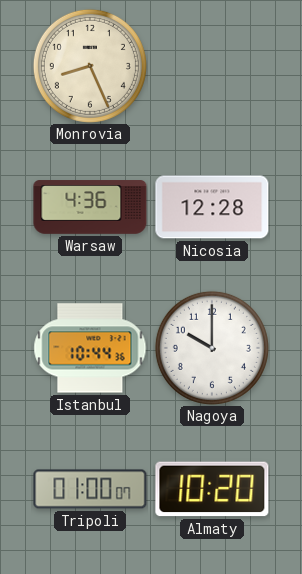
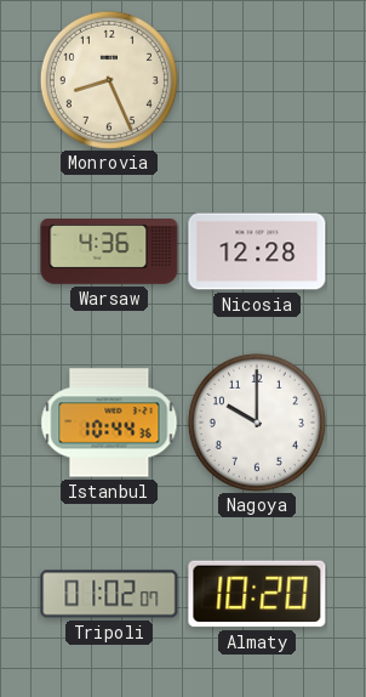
Tripoli: 01:00 -> 01:02
